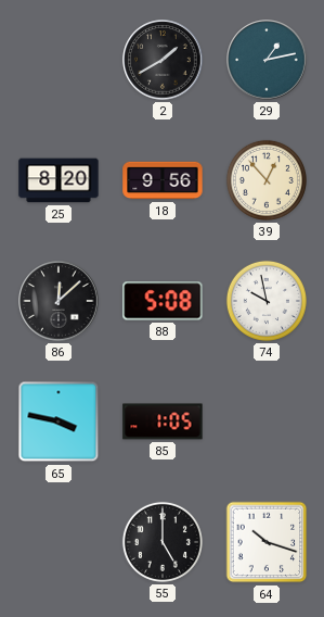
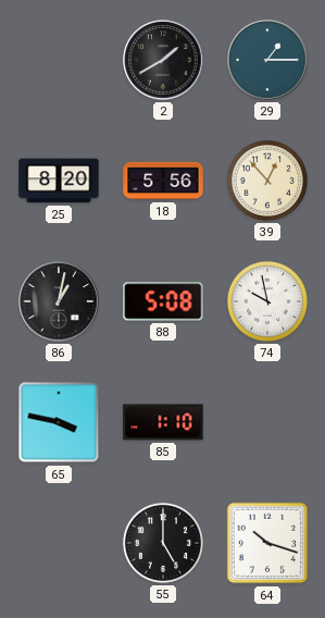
29: 1:13 -> 1:15
18: 9:56 -> 5:56
86: 12:08 -> 1:02
85: 1:05 -> 1:10
